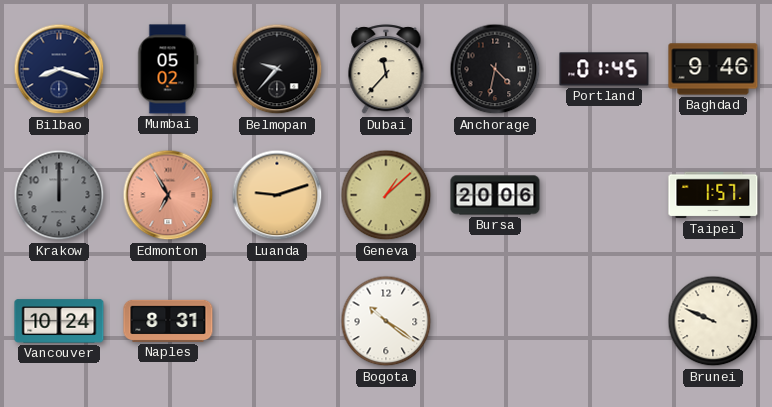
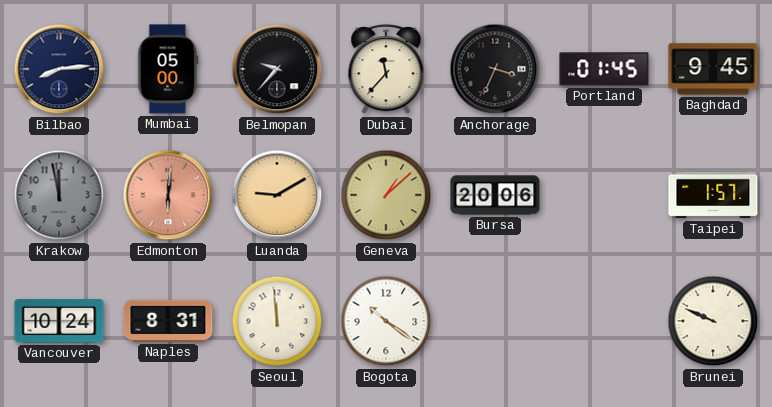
Bilbao: 8:18 -> 8:14
Mumbai: 05:02 -> 05:00
Anchorage: 4:32 -> 3:34
Baghdad: 9:46 -> 9:45
Krakow: 12:00 -> 11:58
Edmonton: 6:55 -> 6:01
Luanda: 9:12 -> 9:10
Seoul: none -> 11:59
